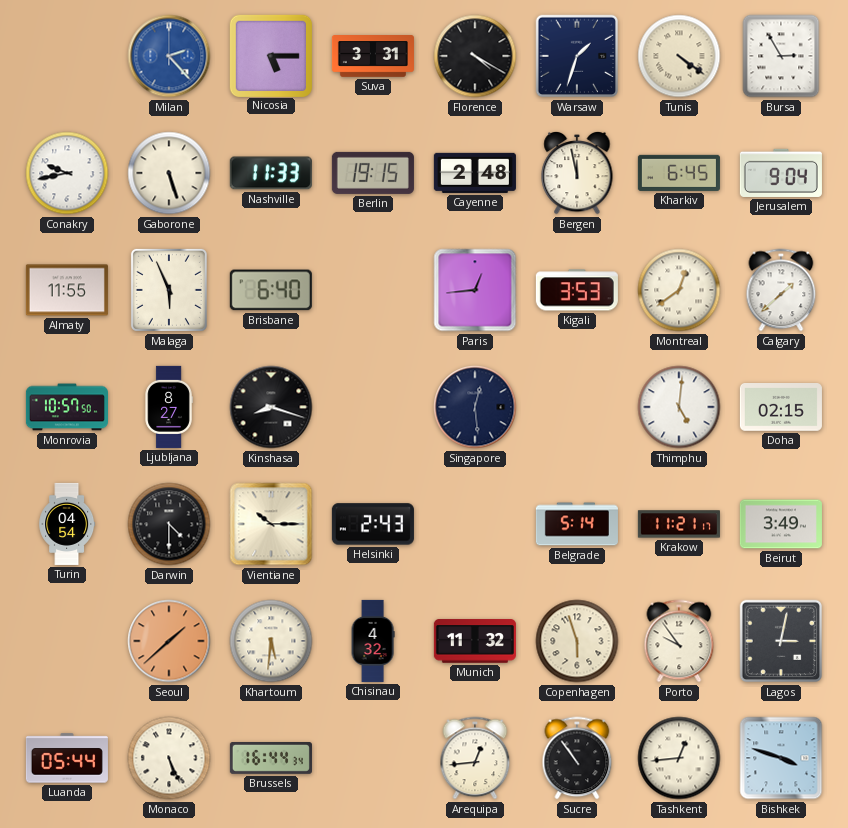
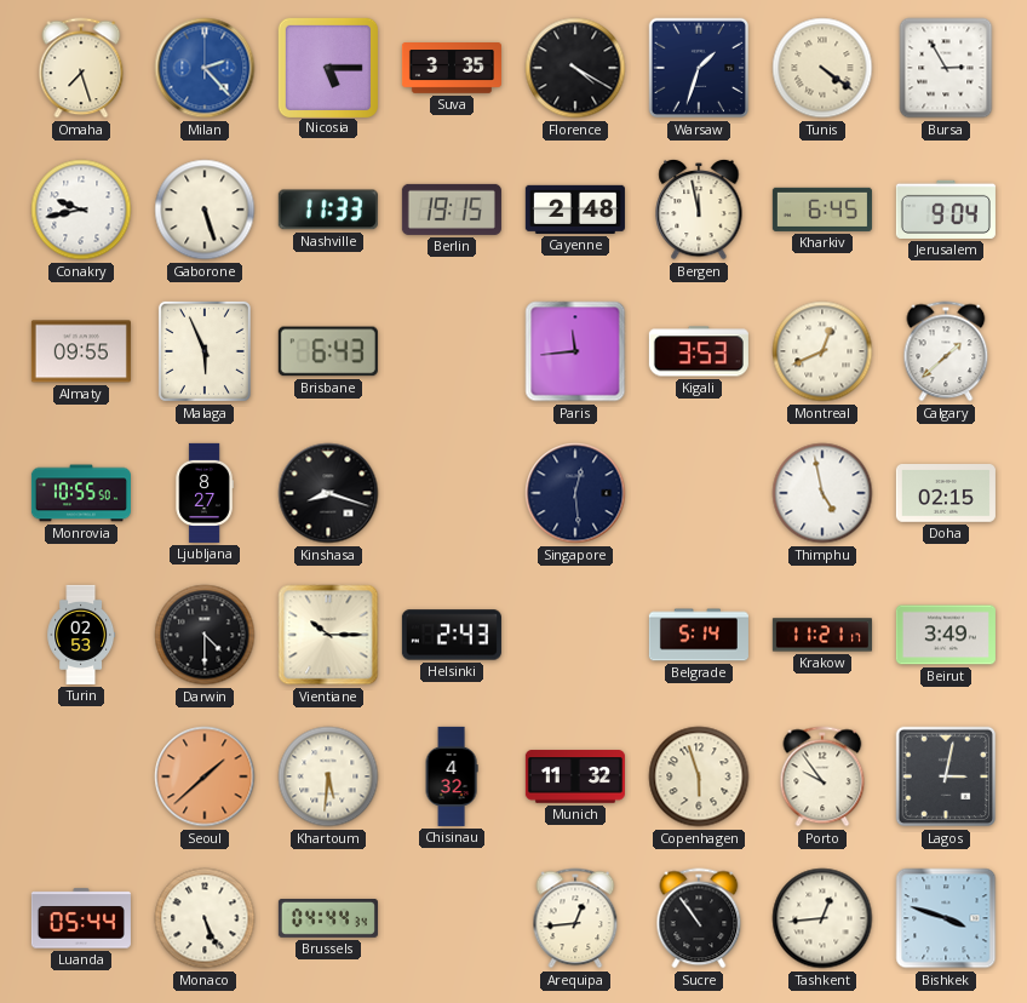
Omaha: none -> 7:27
Suva: 3:31 -> 3:35
Almaty: 11:55 -> 09:55
Brisbane: 6:40 -> 6:43
Paris: 12:44 -> 11:44
Montreal: 12:39 -> 12:41
Monrovia: 10:57 -> 10:55
Thimphu: 5:01 -> 4:58
Turin: 04:54 -> 02:53
Brussels: 16:44 -> 04:44
